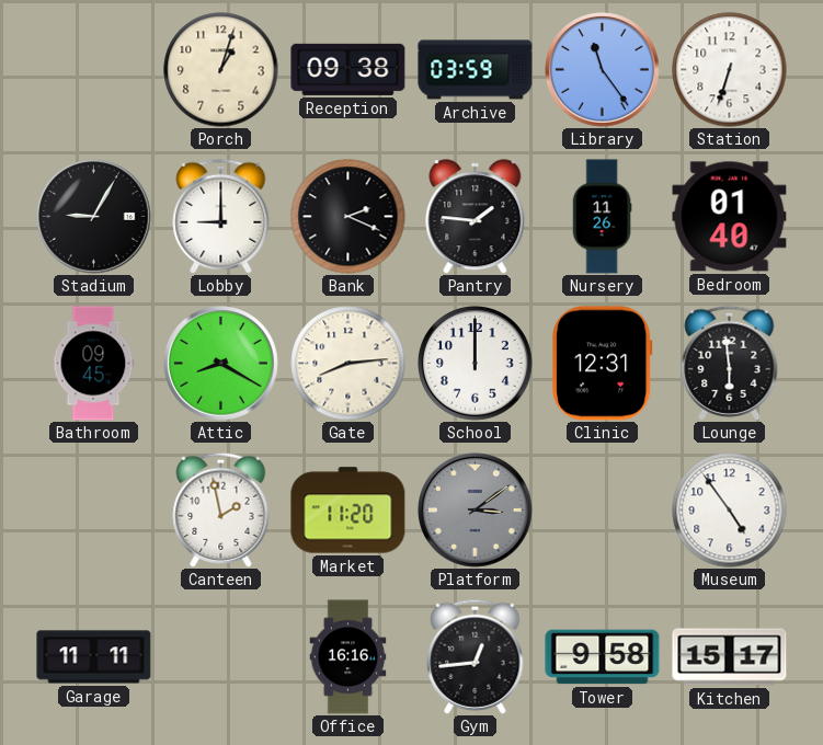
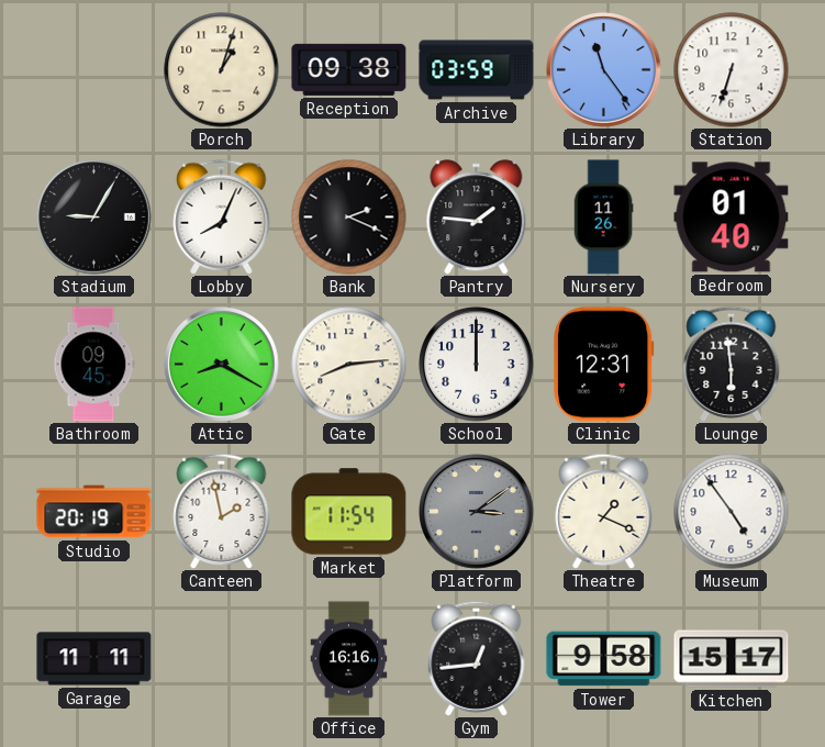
Lobby: 9:00 -> 8:04
Studio: none -> 20:19
Market: 11:20 -> 11:54
Theatre: none -> 1:19
